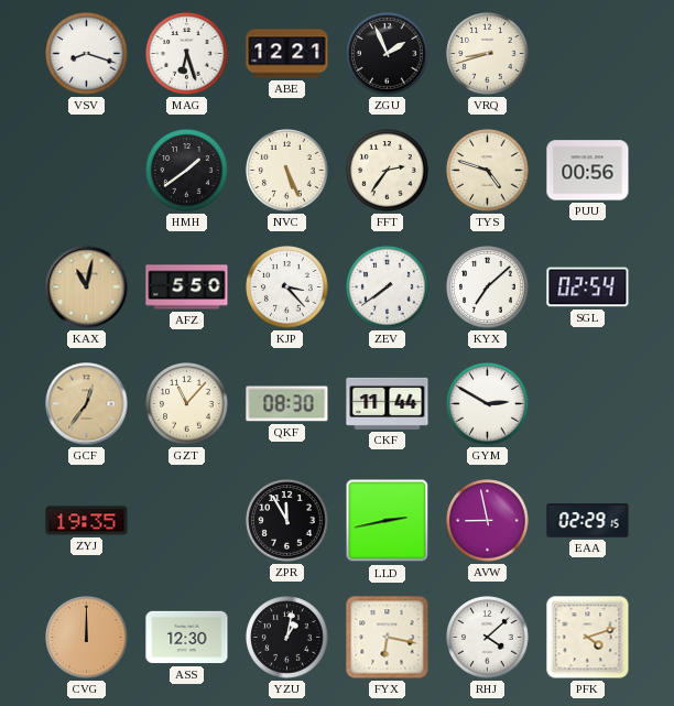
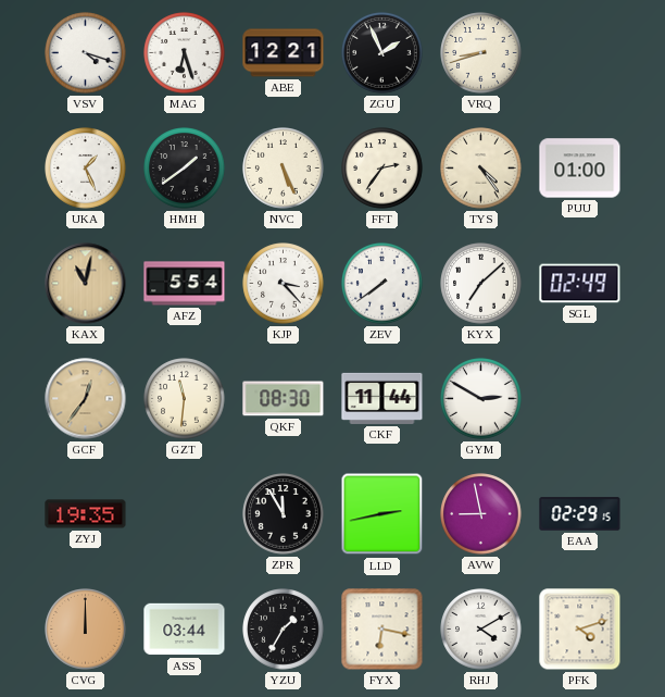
VSV: 8:18 -> 4:18
UKA: none -> 1:26
TYS: 4:48 -> 4:24
PUU: 00:56 -> 01:00
AFZ: 5:50 -> 5:54
SGL: 02:54 -> 02:49
GZT: 11:07 -> 11:31
ASS: 12:30 -> 03:44
YZU: 1:02 -> 1:35
RHJ: 4:08 -> 4:10
